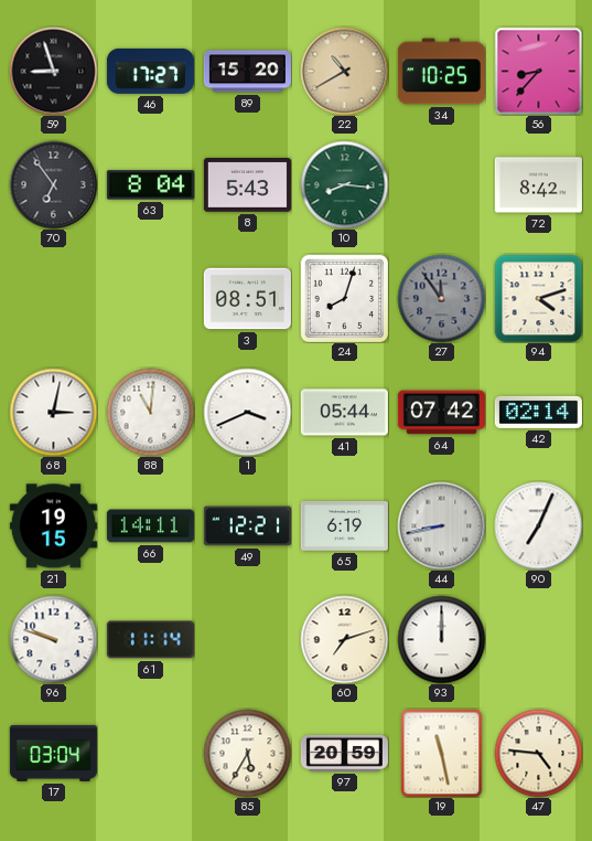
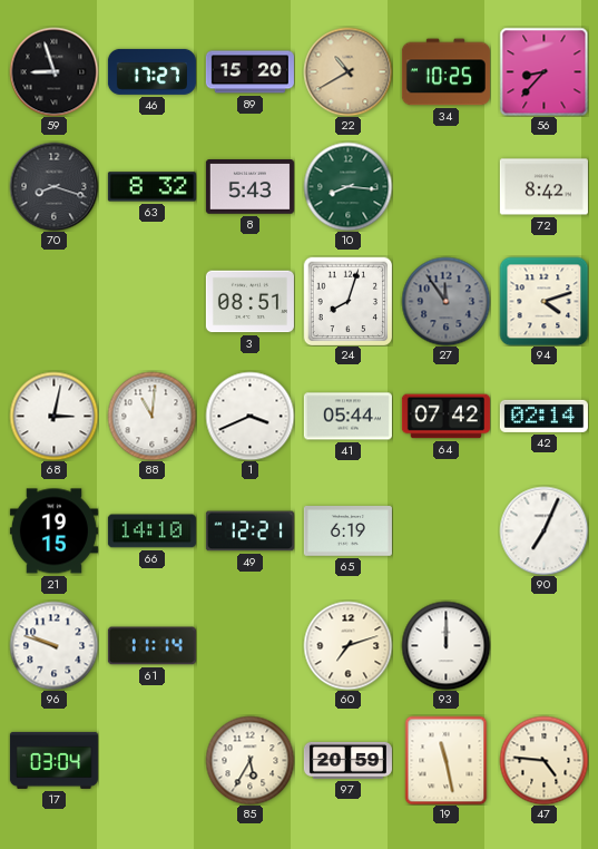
70: 6:54 -> 8:18
63: 8:04 -> 8:32
66: 14:11 -> 14:10
44: 8:43 -> none
